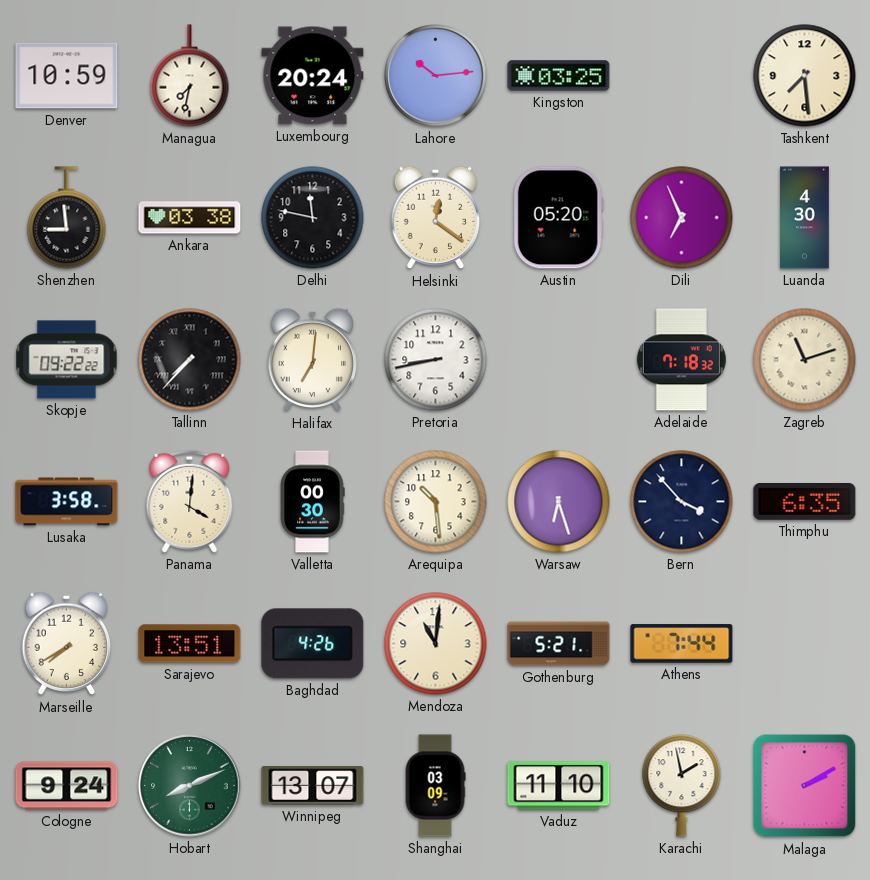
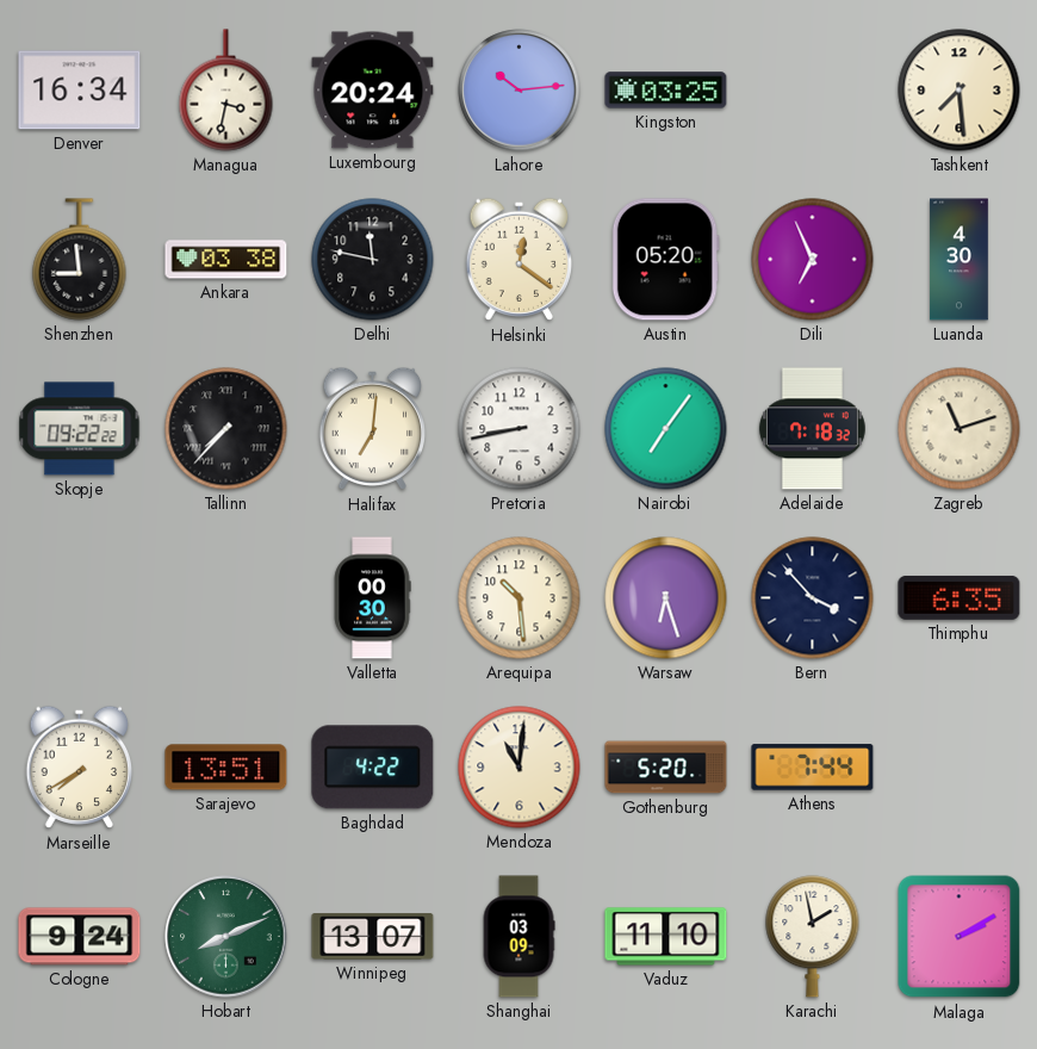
Denver: 10:59 -> 16:34
Managua: 7:32 -> 3:32
Nairobi: none -> 7:06
Lusaka: 3:58 -> none
Panama: 4:01 -> none
Baghdad: 4:26 -> 4:22
Gothenburg: 5:21 -> 5:20
